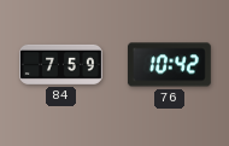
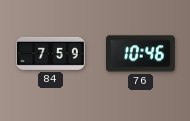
76: 10:42 -> 10:46
